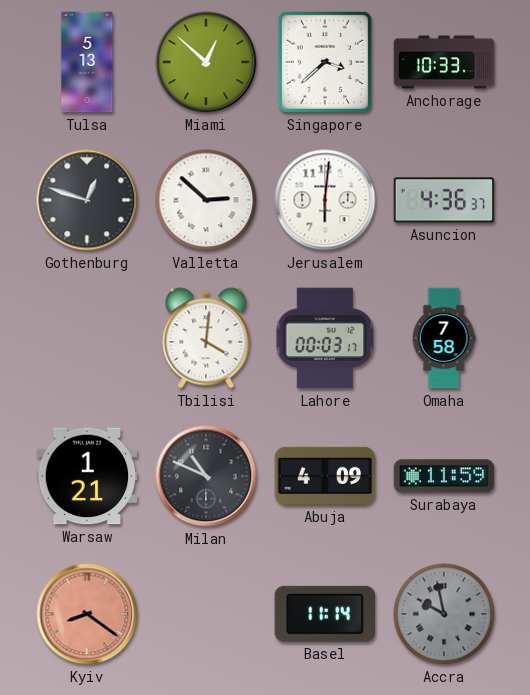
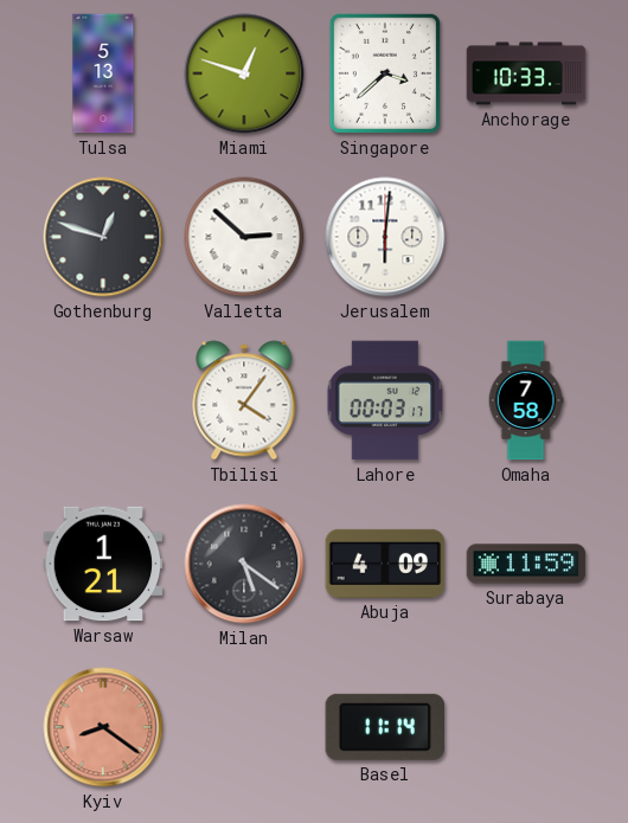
Miami: 12:52 -> 12:48
Asuncion: 4:36 -> none
Tbilisi: 4:01 -> 4:06
Milan: 10:49 -> 5:21
Accra: 9:58 -> none
